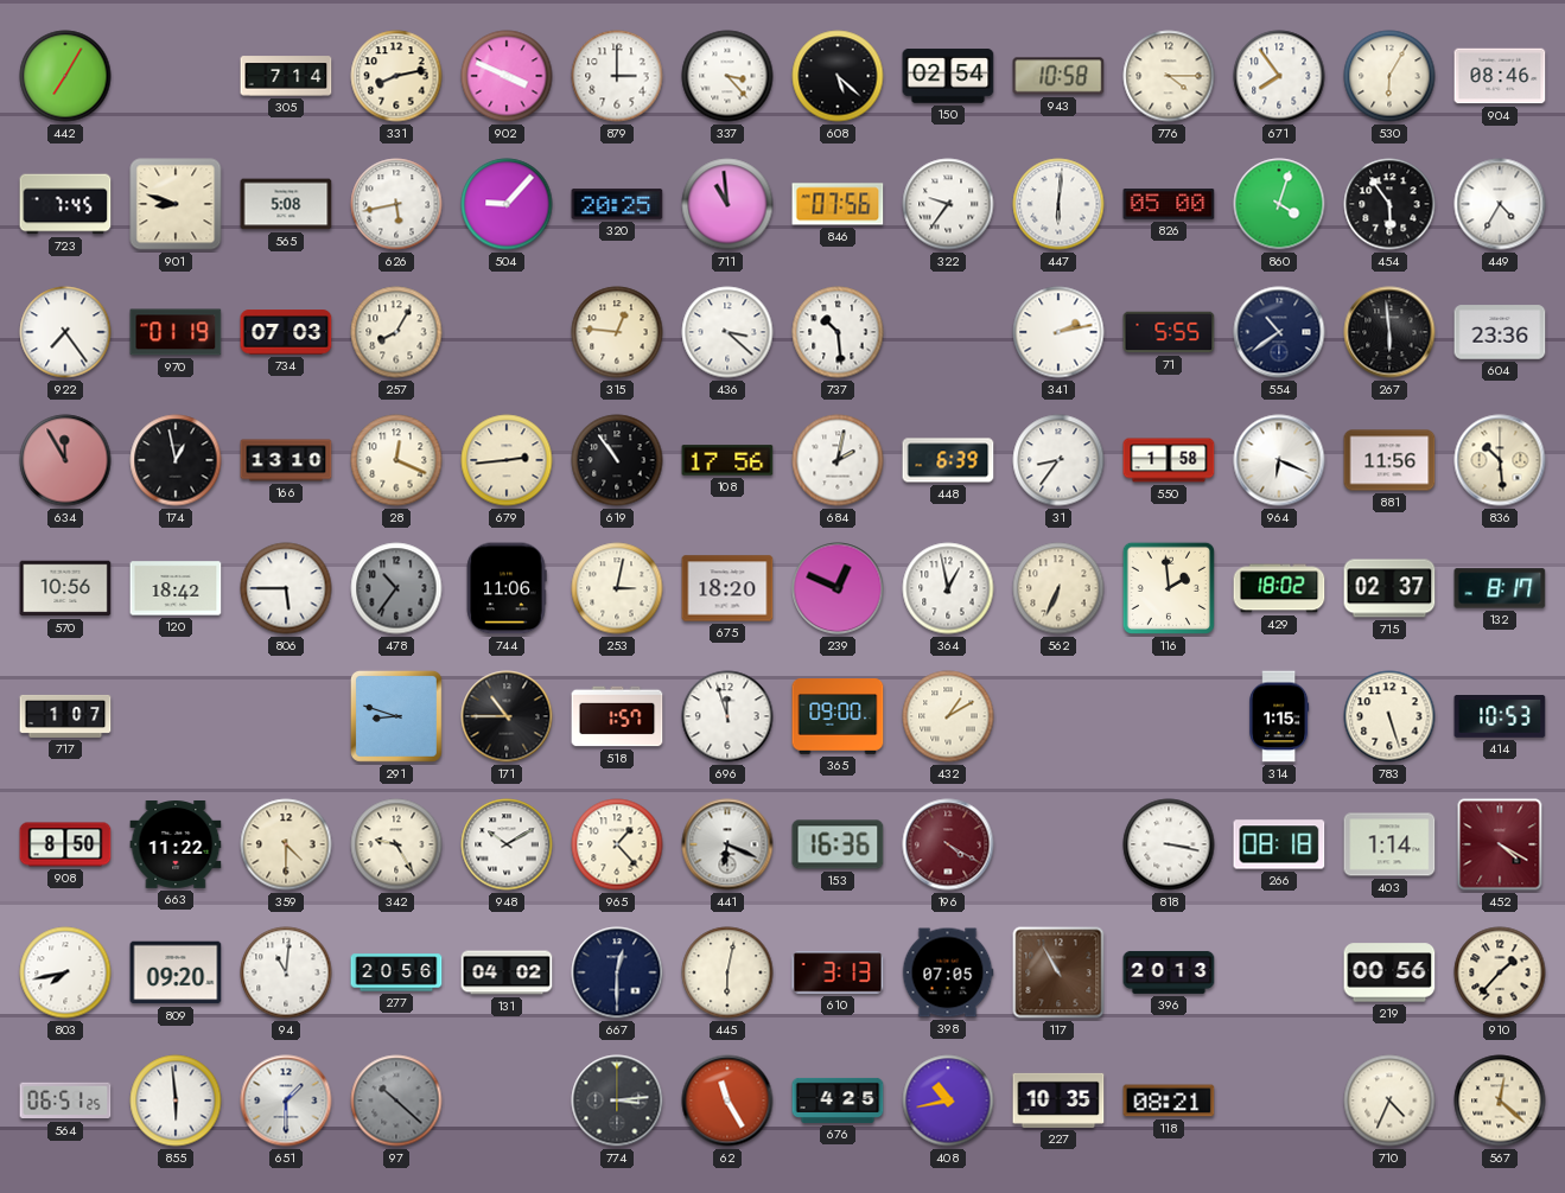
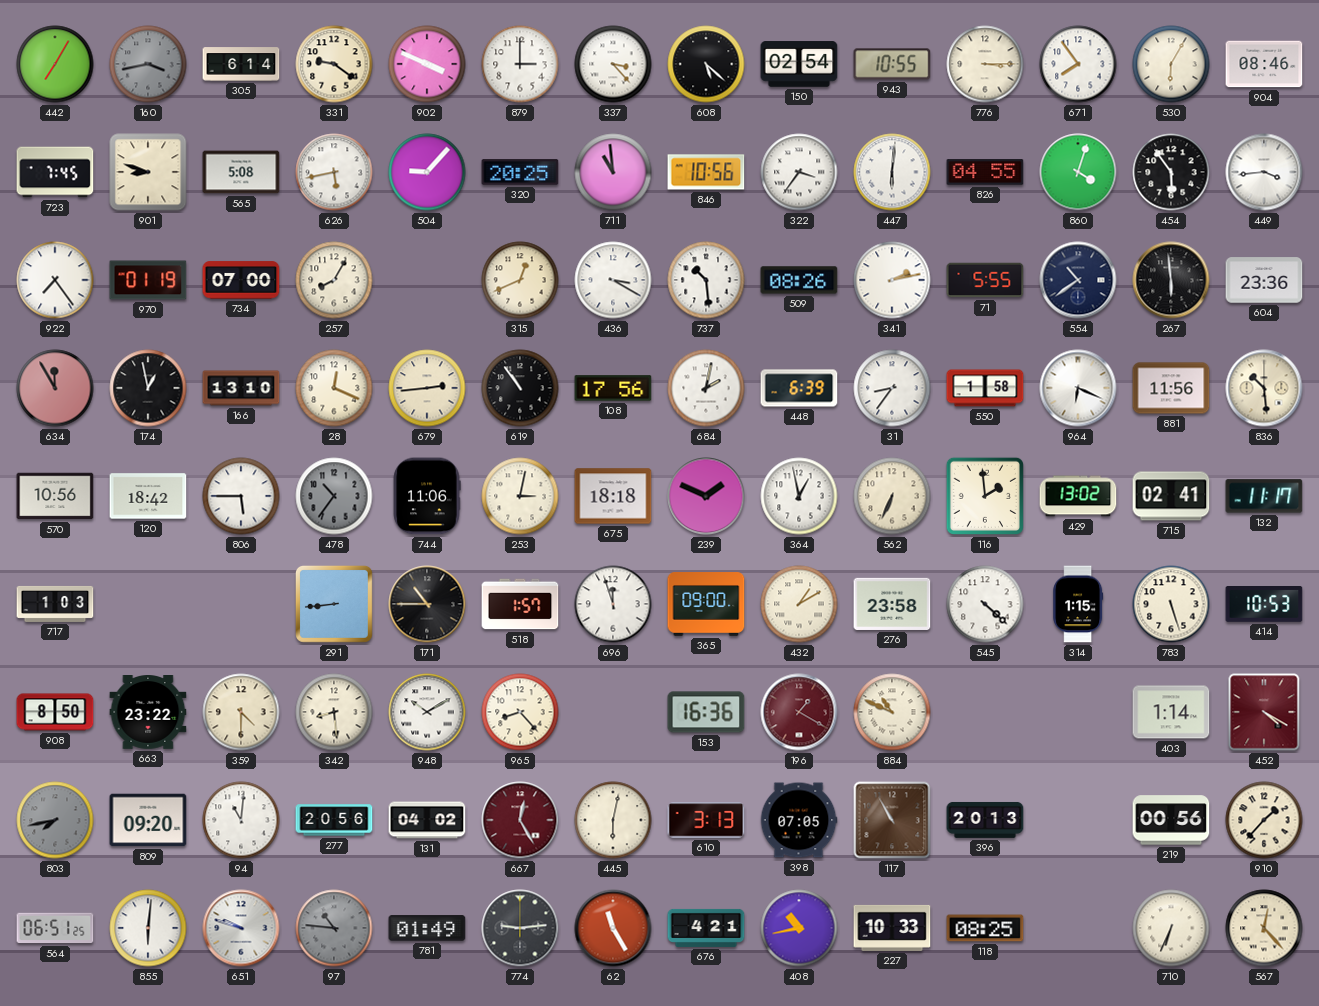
160: none -> 3:43
305: 7:14 -> 6:14
331: 8:13 -> 9:21
943: 10:58 -> 10:55
776: 4:15 -> 3:15
846: 07:56 -> 10:56
322: 9:36 -> 3:36
826: 05:00 -> 04:55
449: 4:35 -> 3:44
734: 07:03 -> 07:00
315: 12:46 -> 12:41
436: 3:22 -> 3:20
509: none -> 08:26
675: 18:20 -> 18:18
239: 12:49 -> 1:49
429: 18:02 -> 13:02
715: 02:37 -> 02:41
132: 8:17 -> 11:17
717: 1:07 -> 1:03
291: 8:48 -> 8:44
276: none -> 23:58
545: none -> 4:22
663: 11:22 -> 23:22
342: 9:25 -> 8:29
965: 1:23 -> 8:23
441: 6:19 -> none
196: 4:20 -> 1:20
884: none -> 10:49
818: 3:17 -> none
266: 08:18 -> none
803 dial: white -> grey
667: 12:30 -> 12:25
667 dial: navy -> burgundy
855: 5:59 -> 6:01
651: 1:30 -> 9:48
97: 10:22 -> 10:46
781: none -> 01:49
774: 3:14 -> 9:14
676: 4:25 -> 4:21
227: 10:35 -> 10:33
118: 08:21 -> 08:25
710: 4:34 -> 6:34
567: 12:22 -> 12:23
